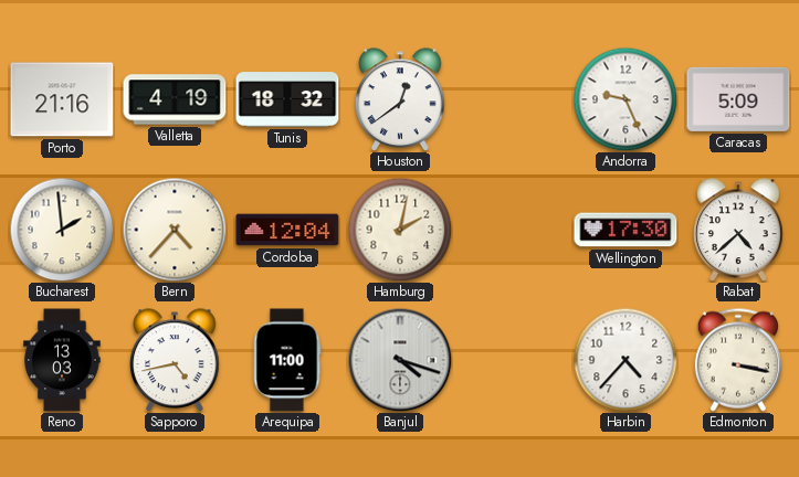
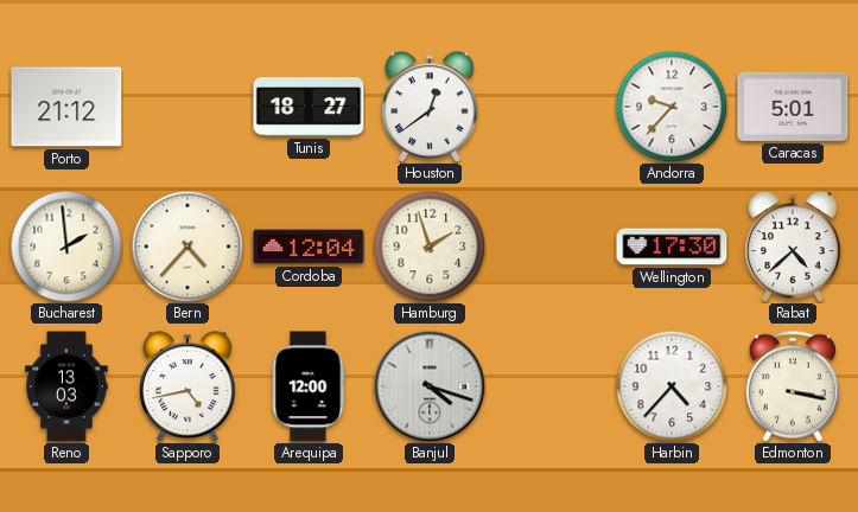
Porto: 21:16 -> 21:12
Valletta: 4:19 -> none
Tunis: 18:32 -> 18:27
Andorra: 9:26 -> 9:37
Caracas: 5:09 -> 5:01
Hamburg: 2:02 -> 1:57
Arequipa: 11:00 -> 12:00
